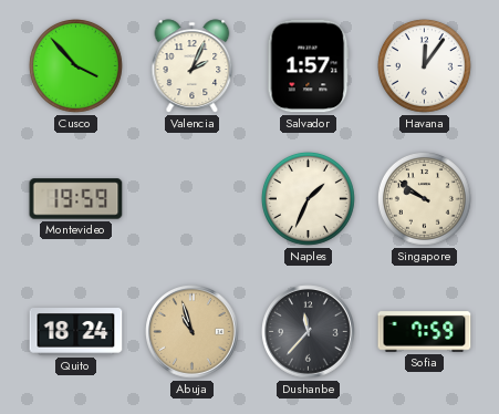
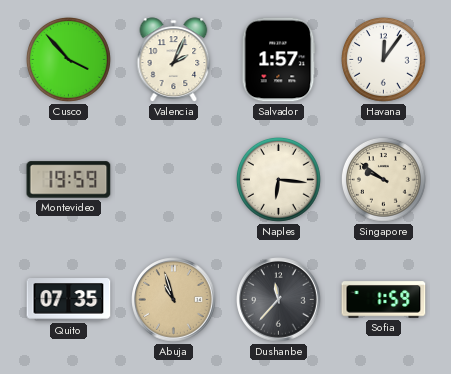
Naples: 1:34 -> 6:16
Quito: 18:24 -> 07:35
Sofia: 7:59 -> 1:59
